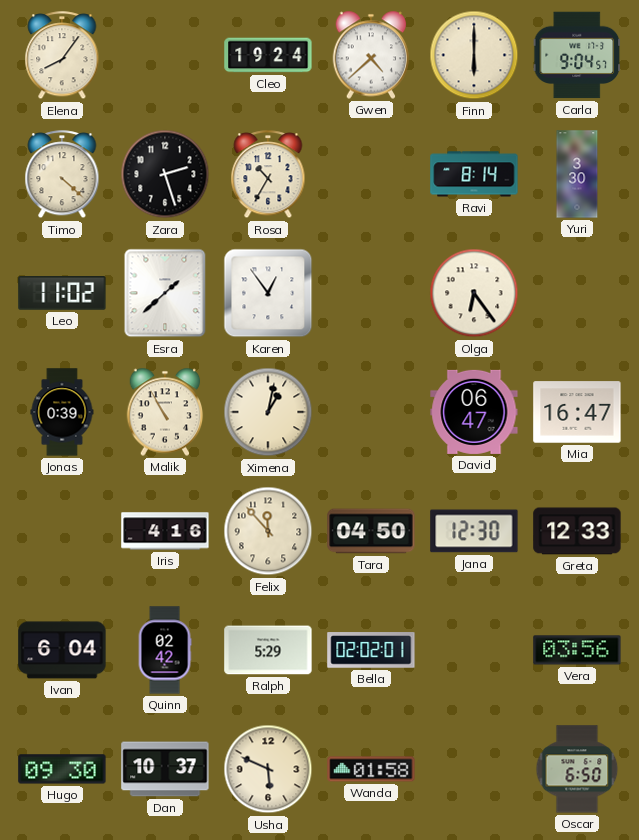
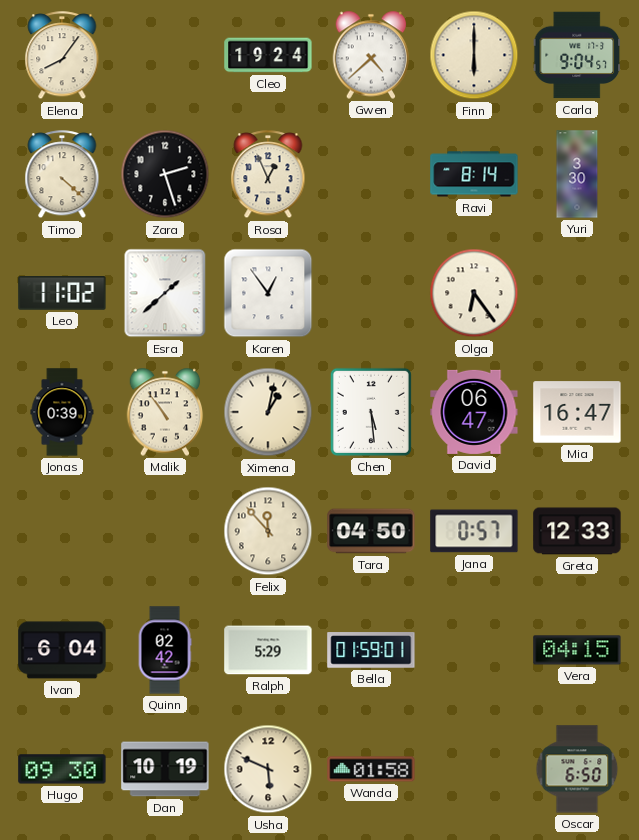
Rosa: 10:35 -> 12:56
Malik: 10:55 -> 10:54
Chen: none -> 5:29
Iris: 4:16 -> none
Jana: 12:30 -> 0:57
Bella: 02:02 -> 01:59
Vera: 03:56 -> 04:15
Dan: 10:37 -> 10:19
